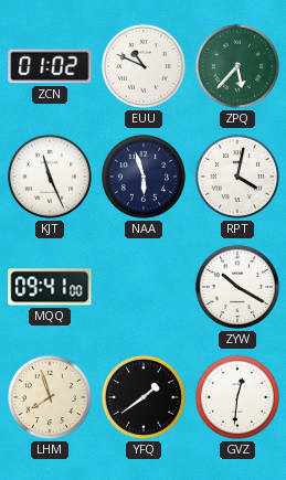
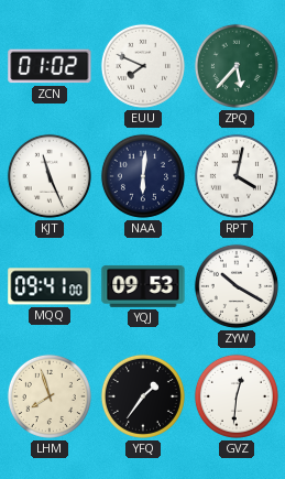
EUU: 10:49 -> 7:49
NAA: 5:57 -> 6:01
YQJ: none -> 09:53
YFQ: 1:39 -> 1:36
